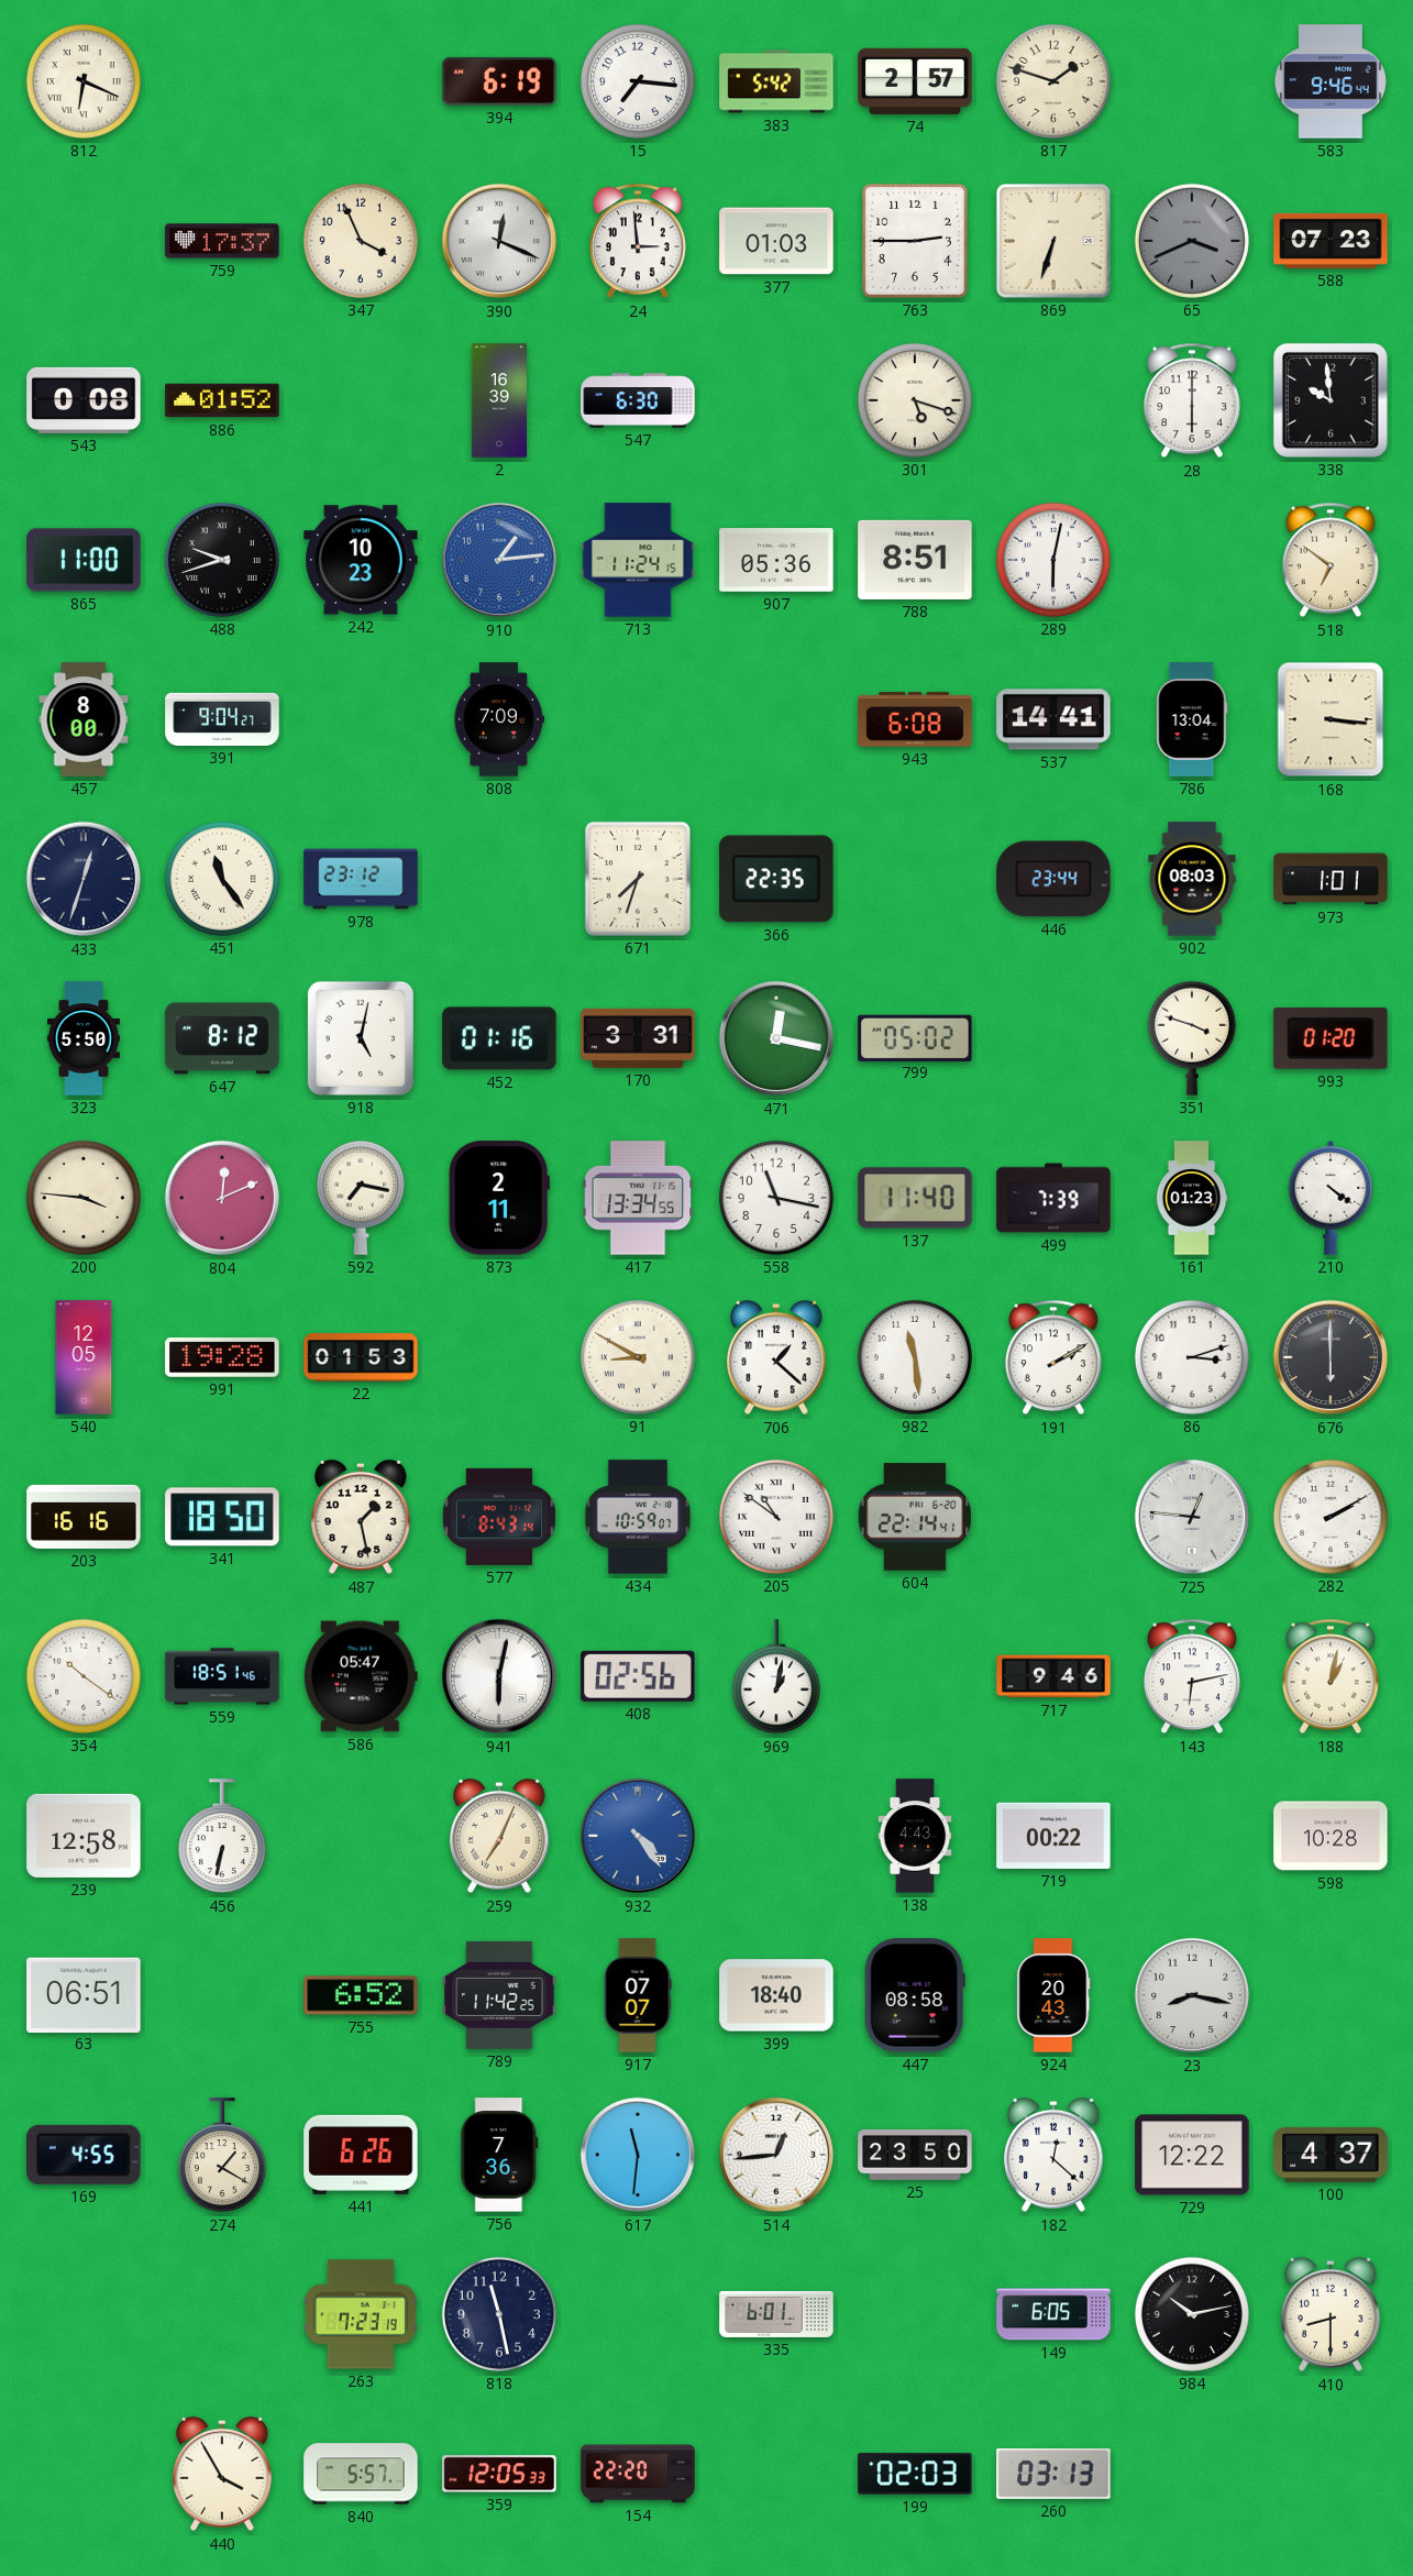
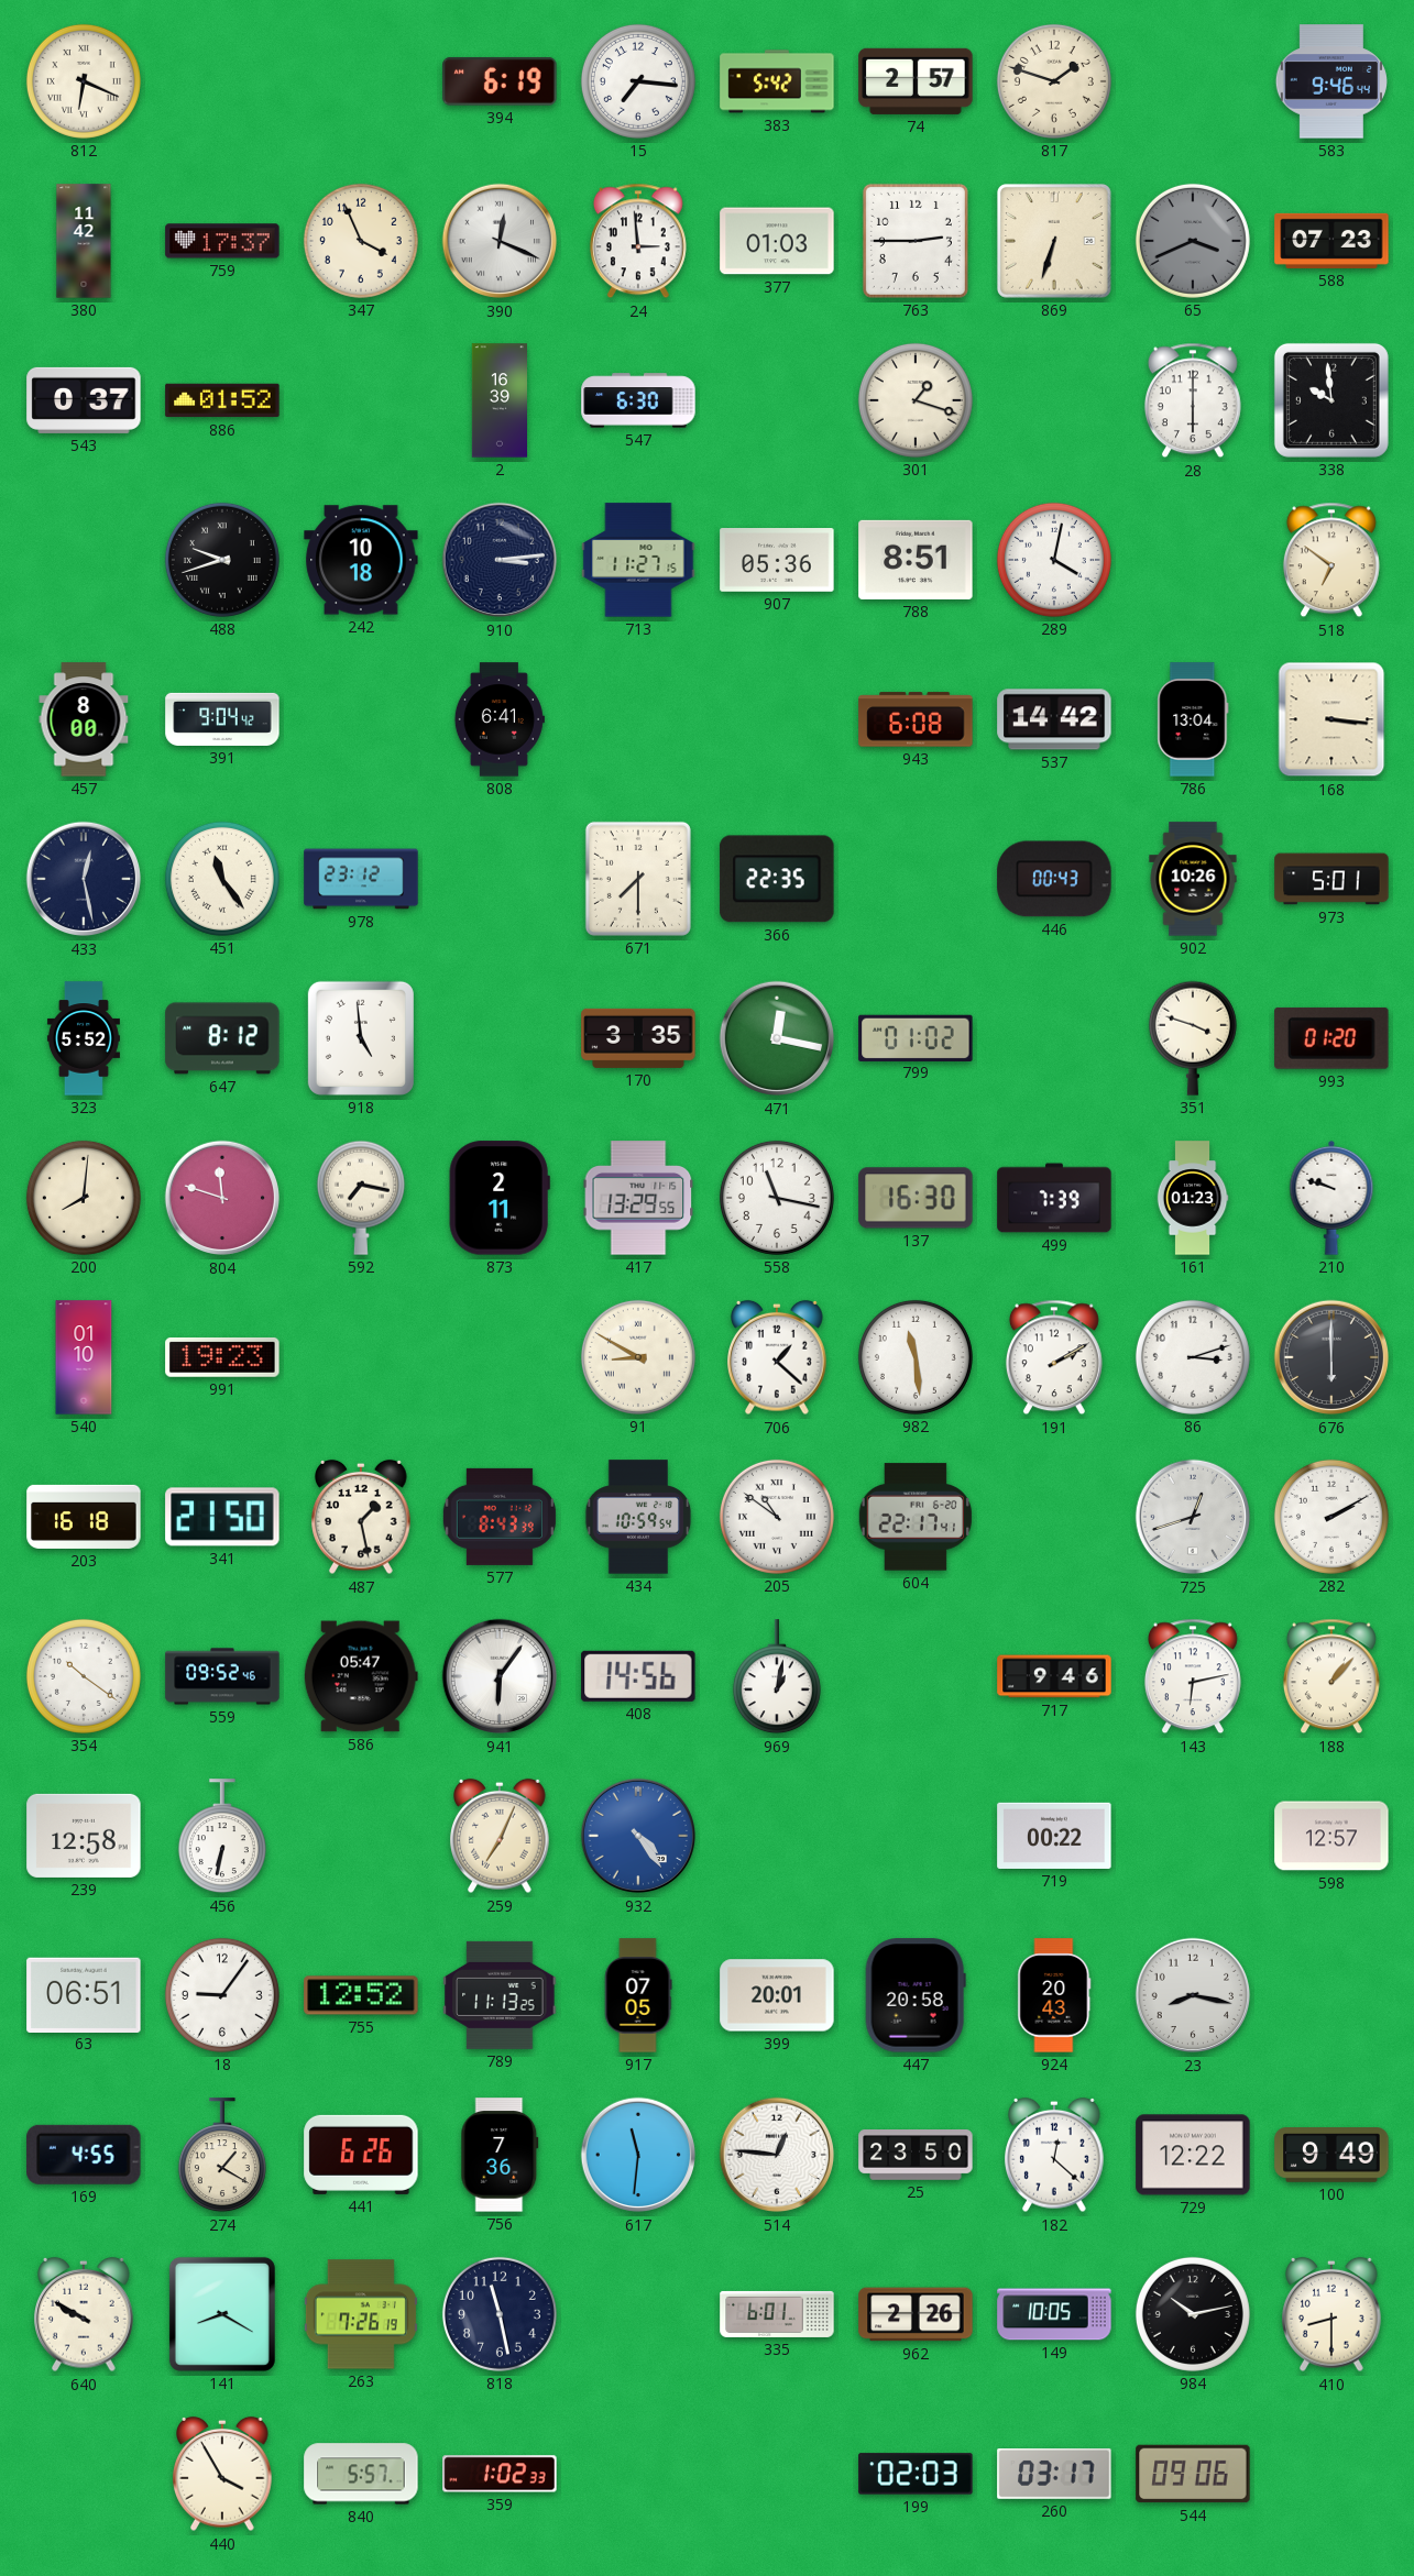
380: none -> 11:42
543: 0:08 -> 0:37
301: 5:18 -> 1:18
865: 11:00 -> none
242: 10:23 -> 10:18
910: 1:14 -> 3:14
910 dial: blue -> navy
713: 11:24 -> 11:27
289: 6:02 -> 4:02
391: 9:04:27 -> 9:04:42
808: 7:09 -> 6:41
537: 14:41 -> 14:42
433: 12:33 -> 12:28
671: 7:33 -> 7:30
446: 23:44 -> 00:43
902: 08:03 -> 10:26
973: 1:01 -> 5:01
323: 5:50 -> 5:52
918: 5:02 -> 4:59
452: 01:16 -> none
170: 3:31 -> 3:35
799: 05:02 -> 01:02
200: 3:46 -> 8:01
804: 12:11 -> 11:48
417: 13:34 -> 13:29
137: 11:40 -> 16:30
210: 4:21 -> 9:48
540: 12:05 -> 01:10
991: 19:28 -> 19:23
22: 01:53 -> none
203: 16:16 -> 16:18
341: 18:50 -> 21:50
577: 8:43:14 -> 8:43:39
434: 10:59:07 -> 10:59:54
604: 22:14 -> 22:17
725: 12:46 -> 12:42
559: 18:51 -> 09:52
941: 6:02 -> 6:06
408: 02:56 -> 14:56
188: 1:02 -> 1:07
138: 4:43 -> none
598: 10:28 -> 12:57
18: none -> 9:06
755: 6:52 -> 12:52
789: 11:42 -> 11:13
917: 07:07 -> 07:05
399: 18:40 -> 20:01
447: 08:58 -> 20:58
514: 12:44 -> 12:46
100: 4:37 -> 9:49
640: none -> 9:50
141: none -> 8:20
263: 7:23 -> 7:26
962: none -> 2:26
149: 6:05 -> 10:05
359: 12:05 -> 1:02
154: 22:20 -> none
260: 03:13 -> 03:17
544: none -> 09:06
